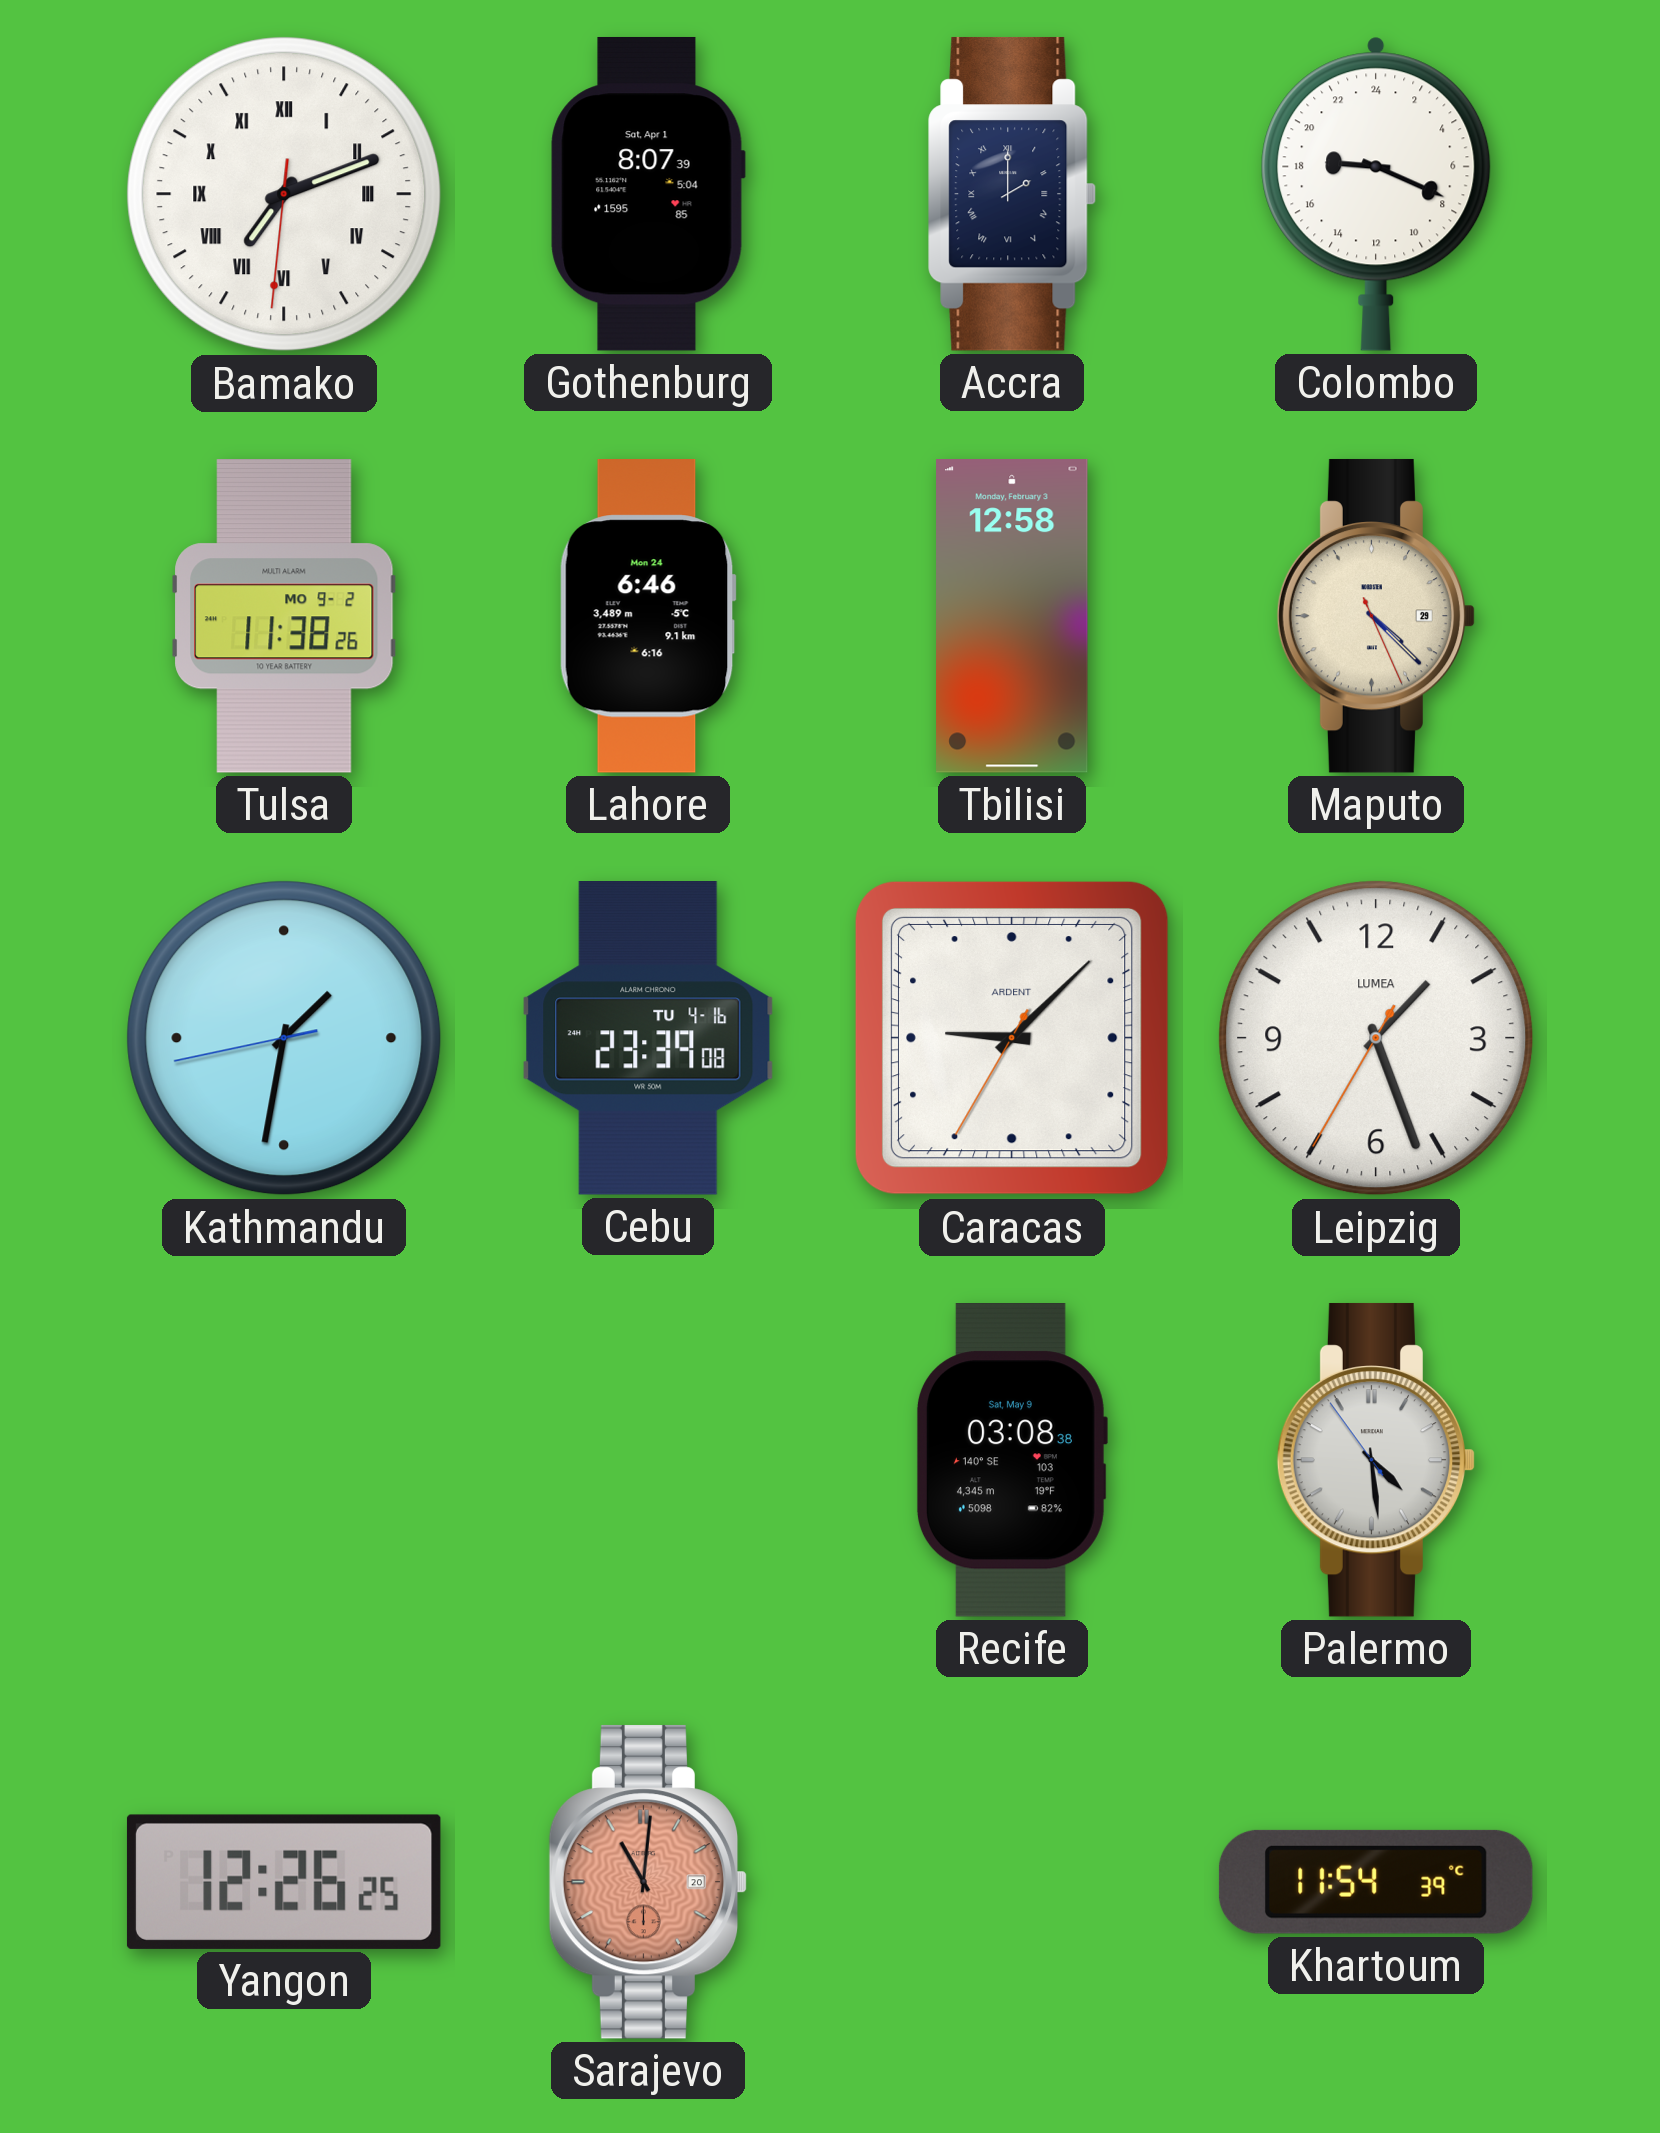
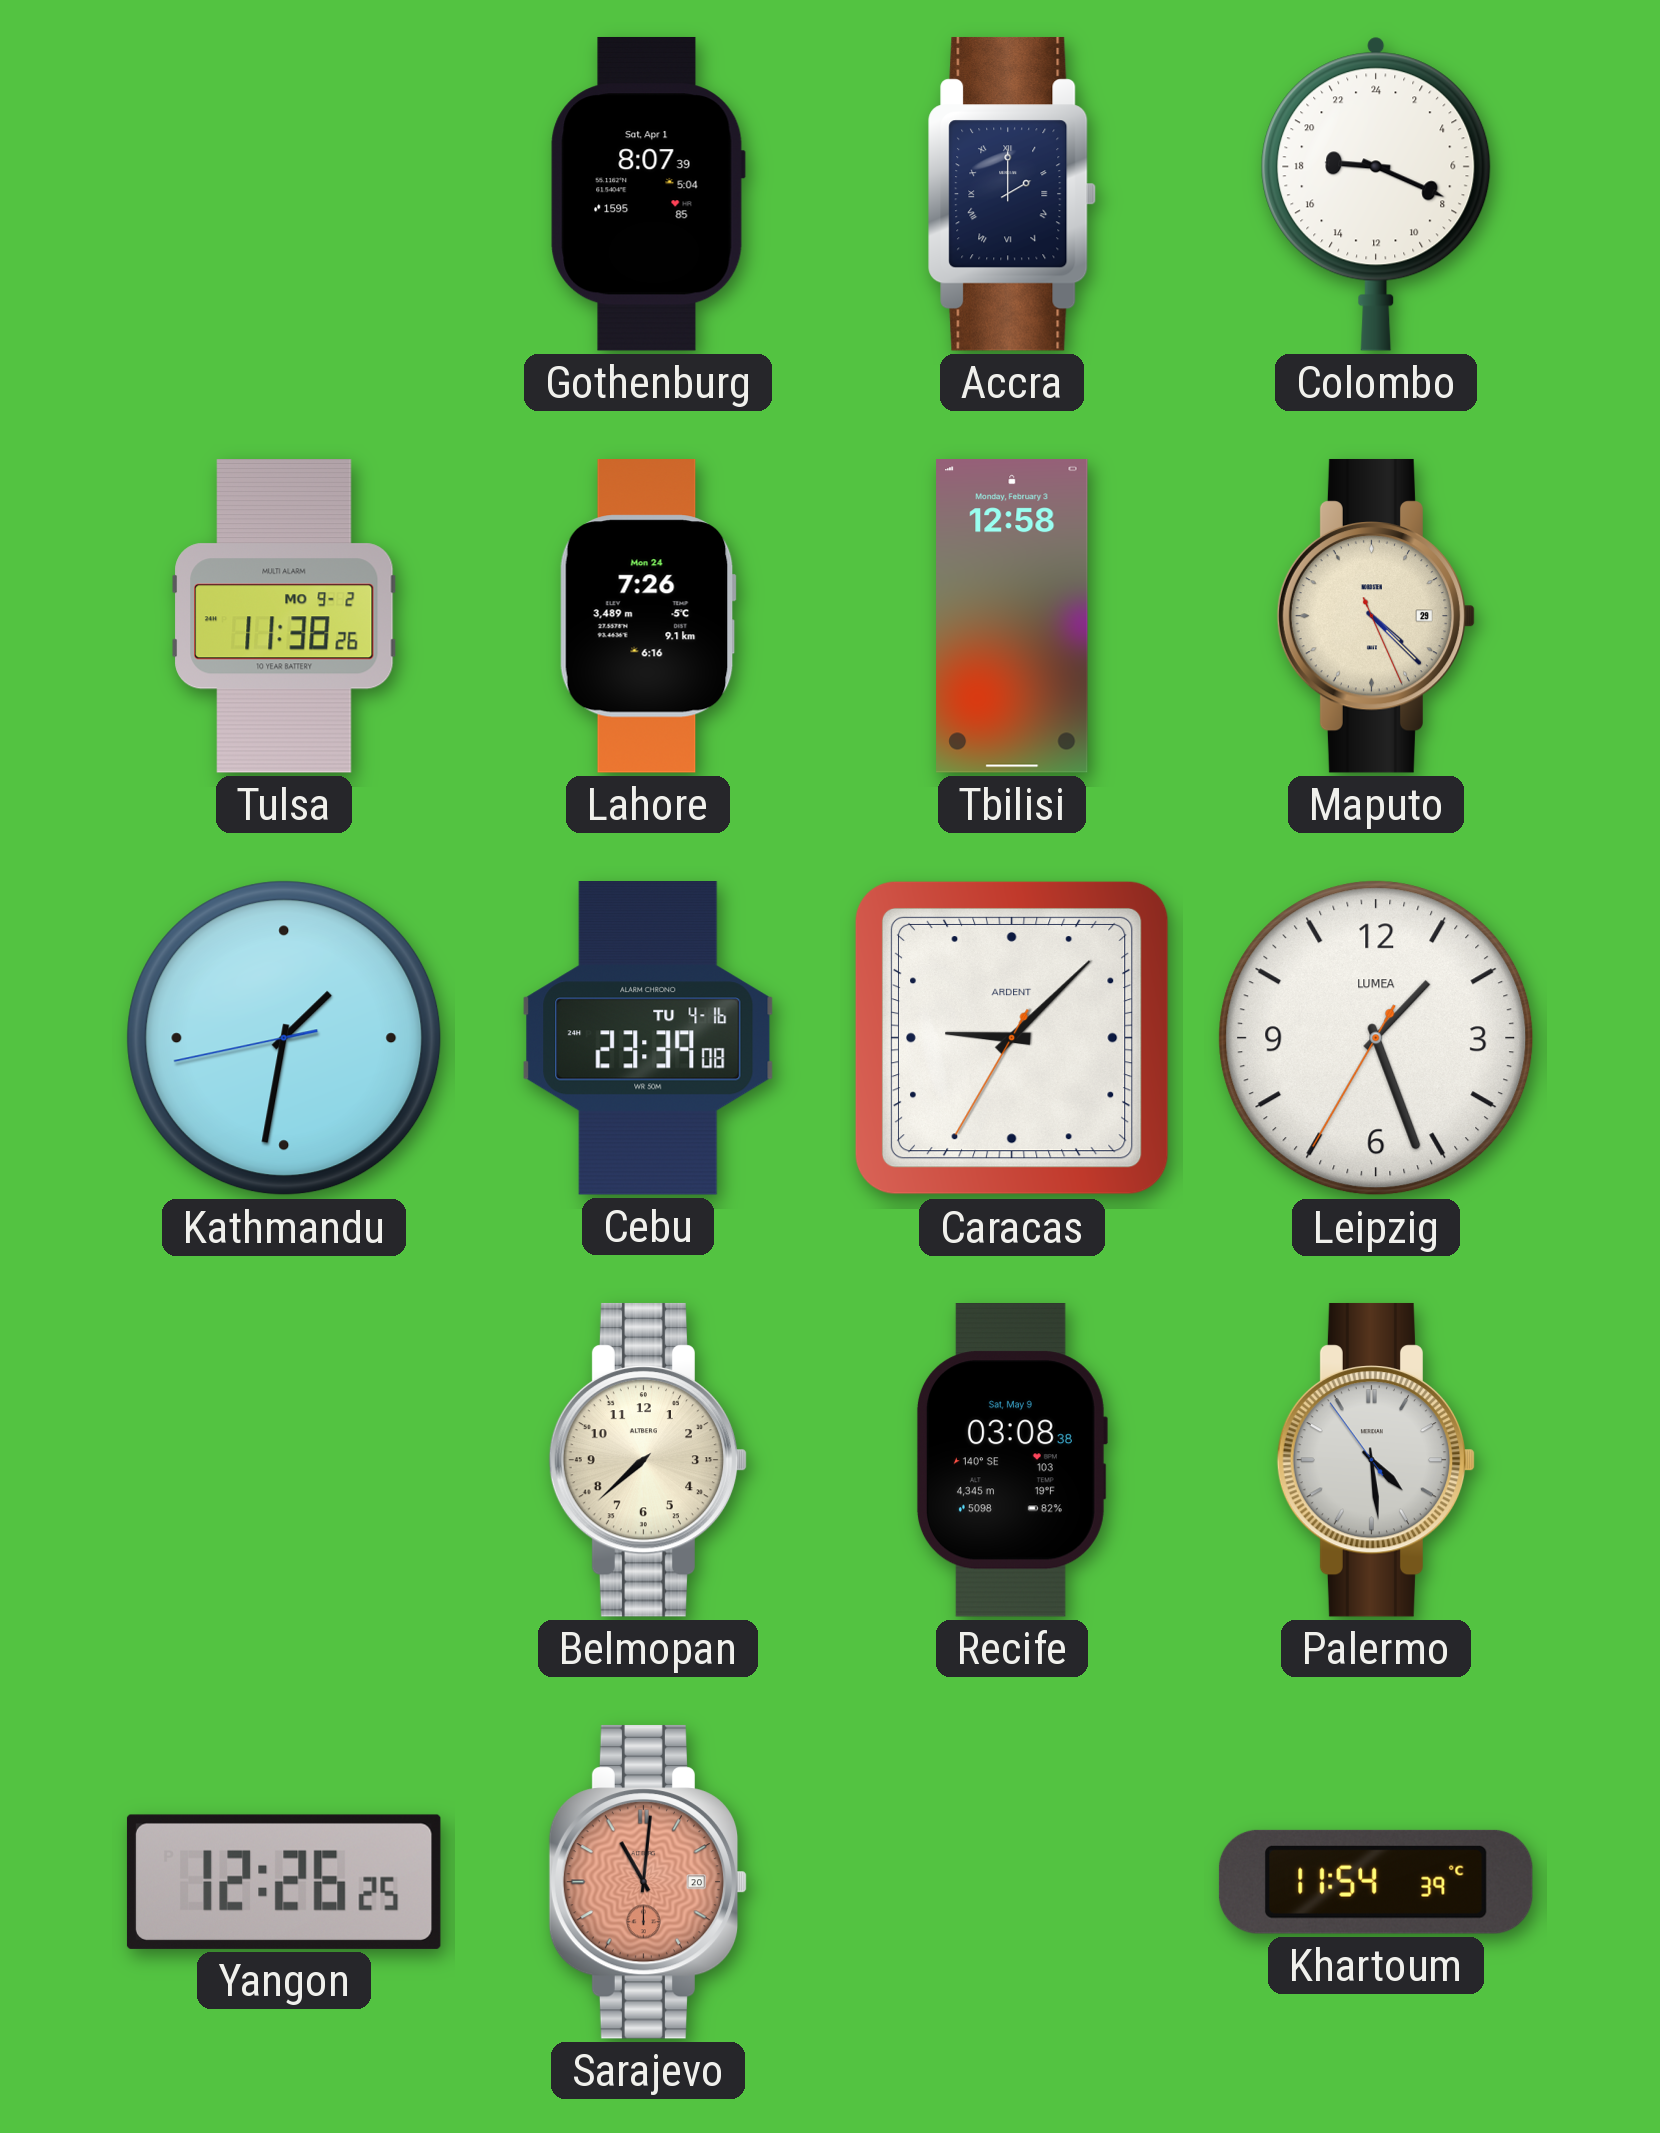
Bamako: 7:11 -> none
Lahore: 6:46 -> 7:26
Belmopan: none -> 7:38
